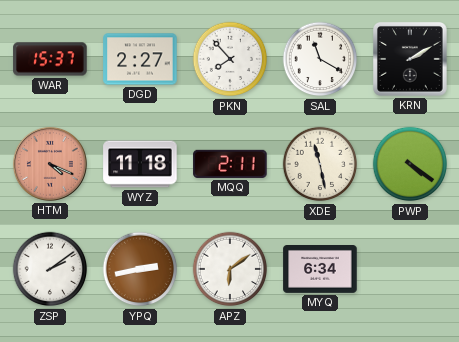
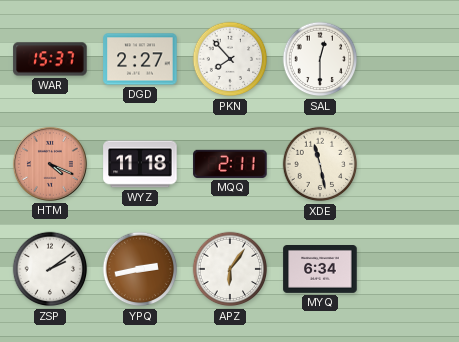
SAL: 11:20 -> 12:30
KRN: 2:10 -> none
PWP: 4:21 -> none
APZ: 6:09 -> 6:06
